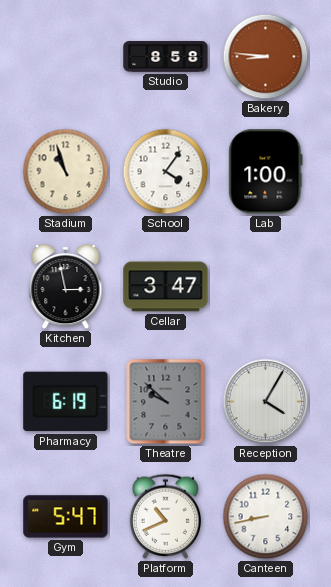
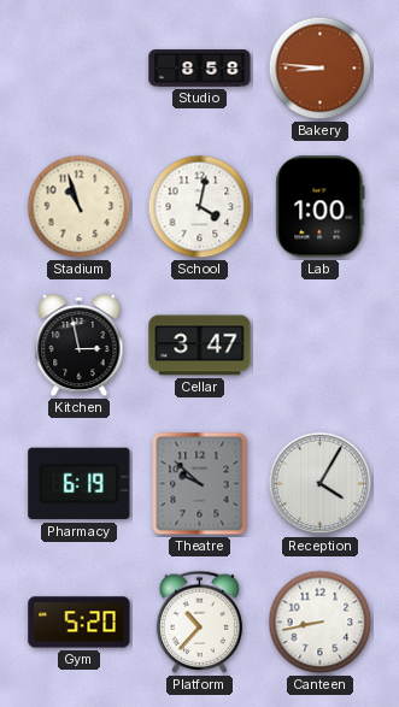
School: 4:06 -> 4:02
Gym: 5:47 -> 5:20
Platform: 10:41 -> 10:37
